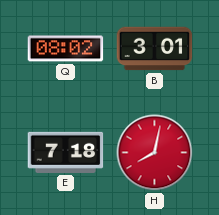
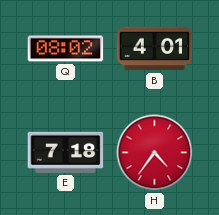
B: 3:01 -> 4:01
H: 8:02 -> 4:36
